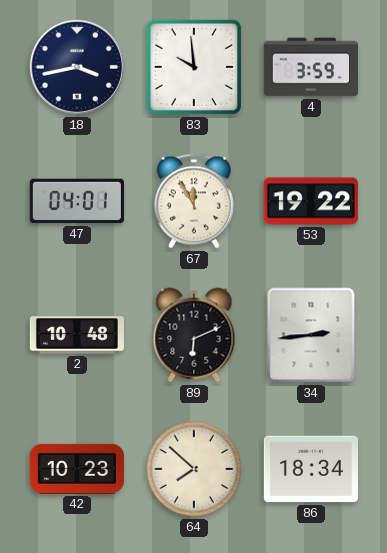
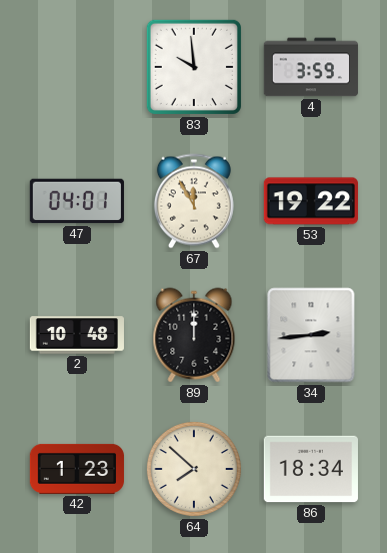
18: 3:43 -> none
89: 6:11 -> 12:00
42: 10:23 -> 1:23
